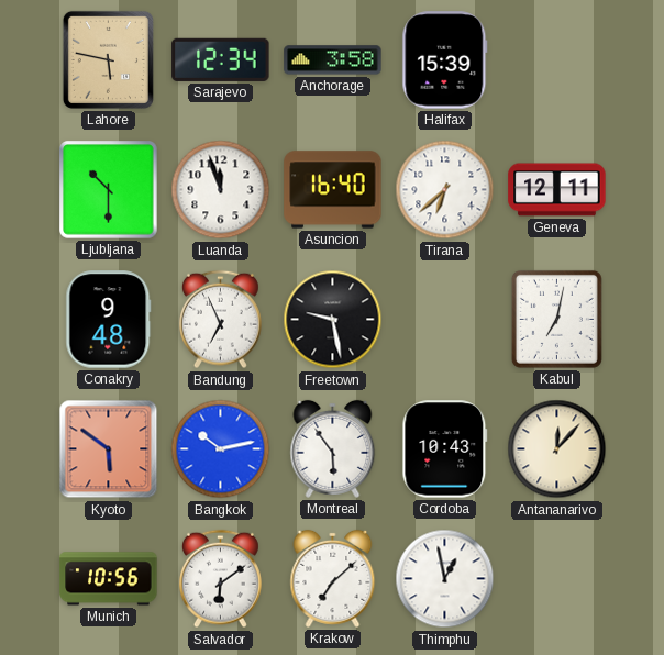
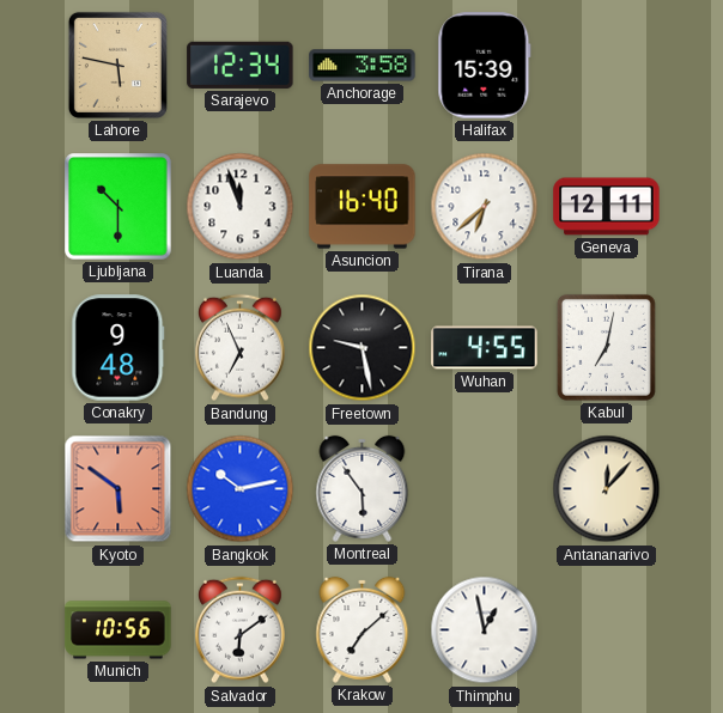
Wuhan: none -> 4:55
Cordoba: 10:43 -> none
